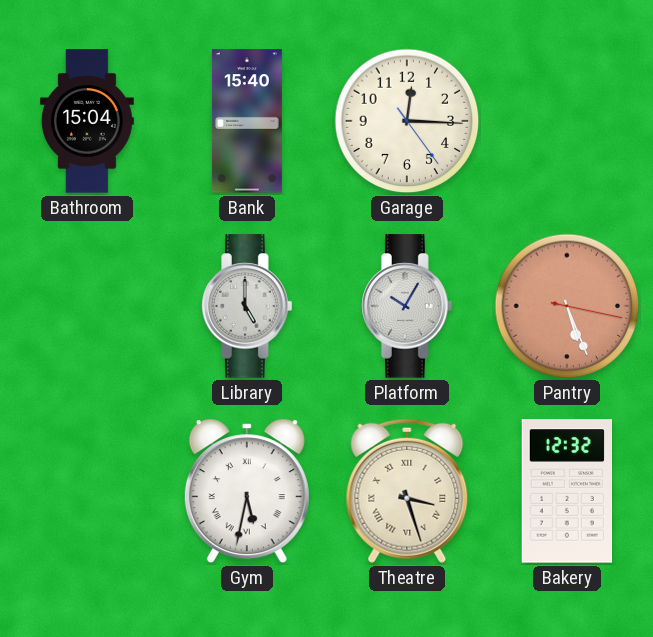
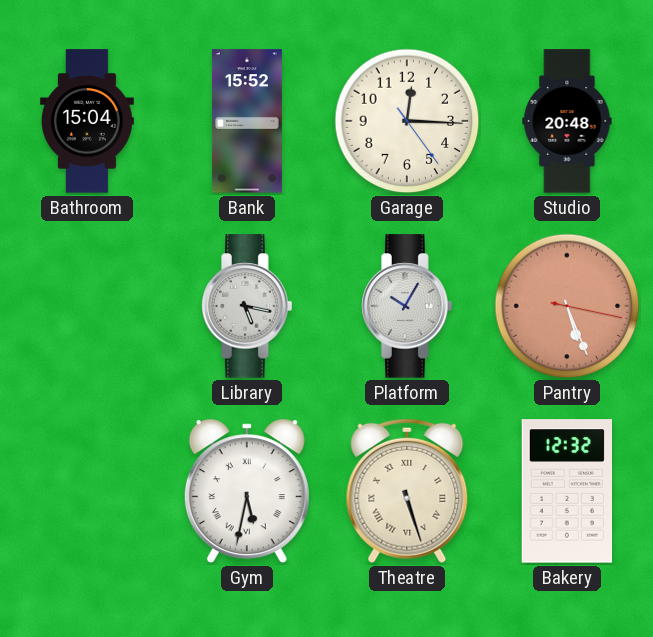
Bank: 15:40 -> 15:52
Studio: none -> 20:48
Library: 5:00 -> 5:17
Theatre: 3:27 -> 5:27
